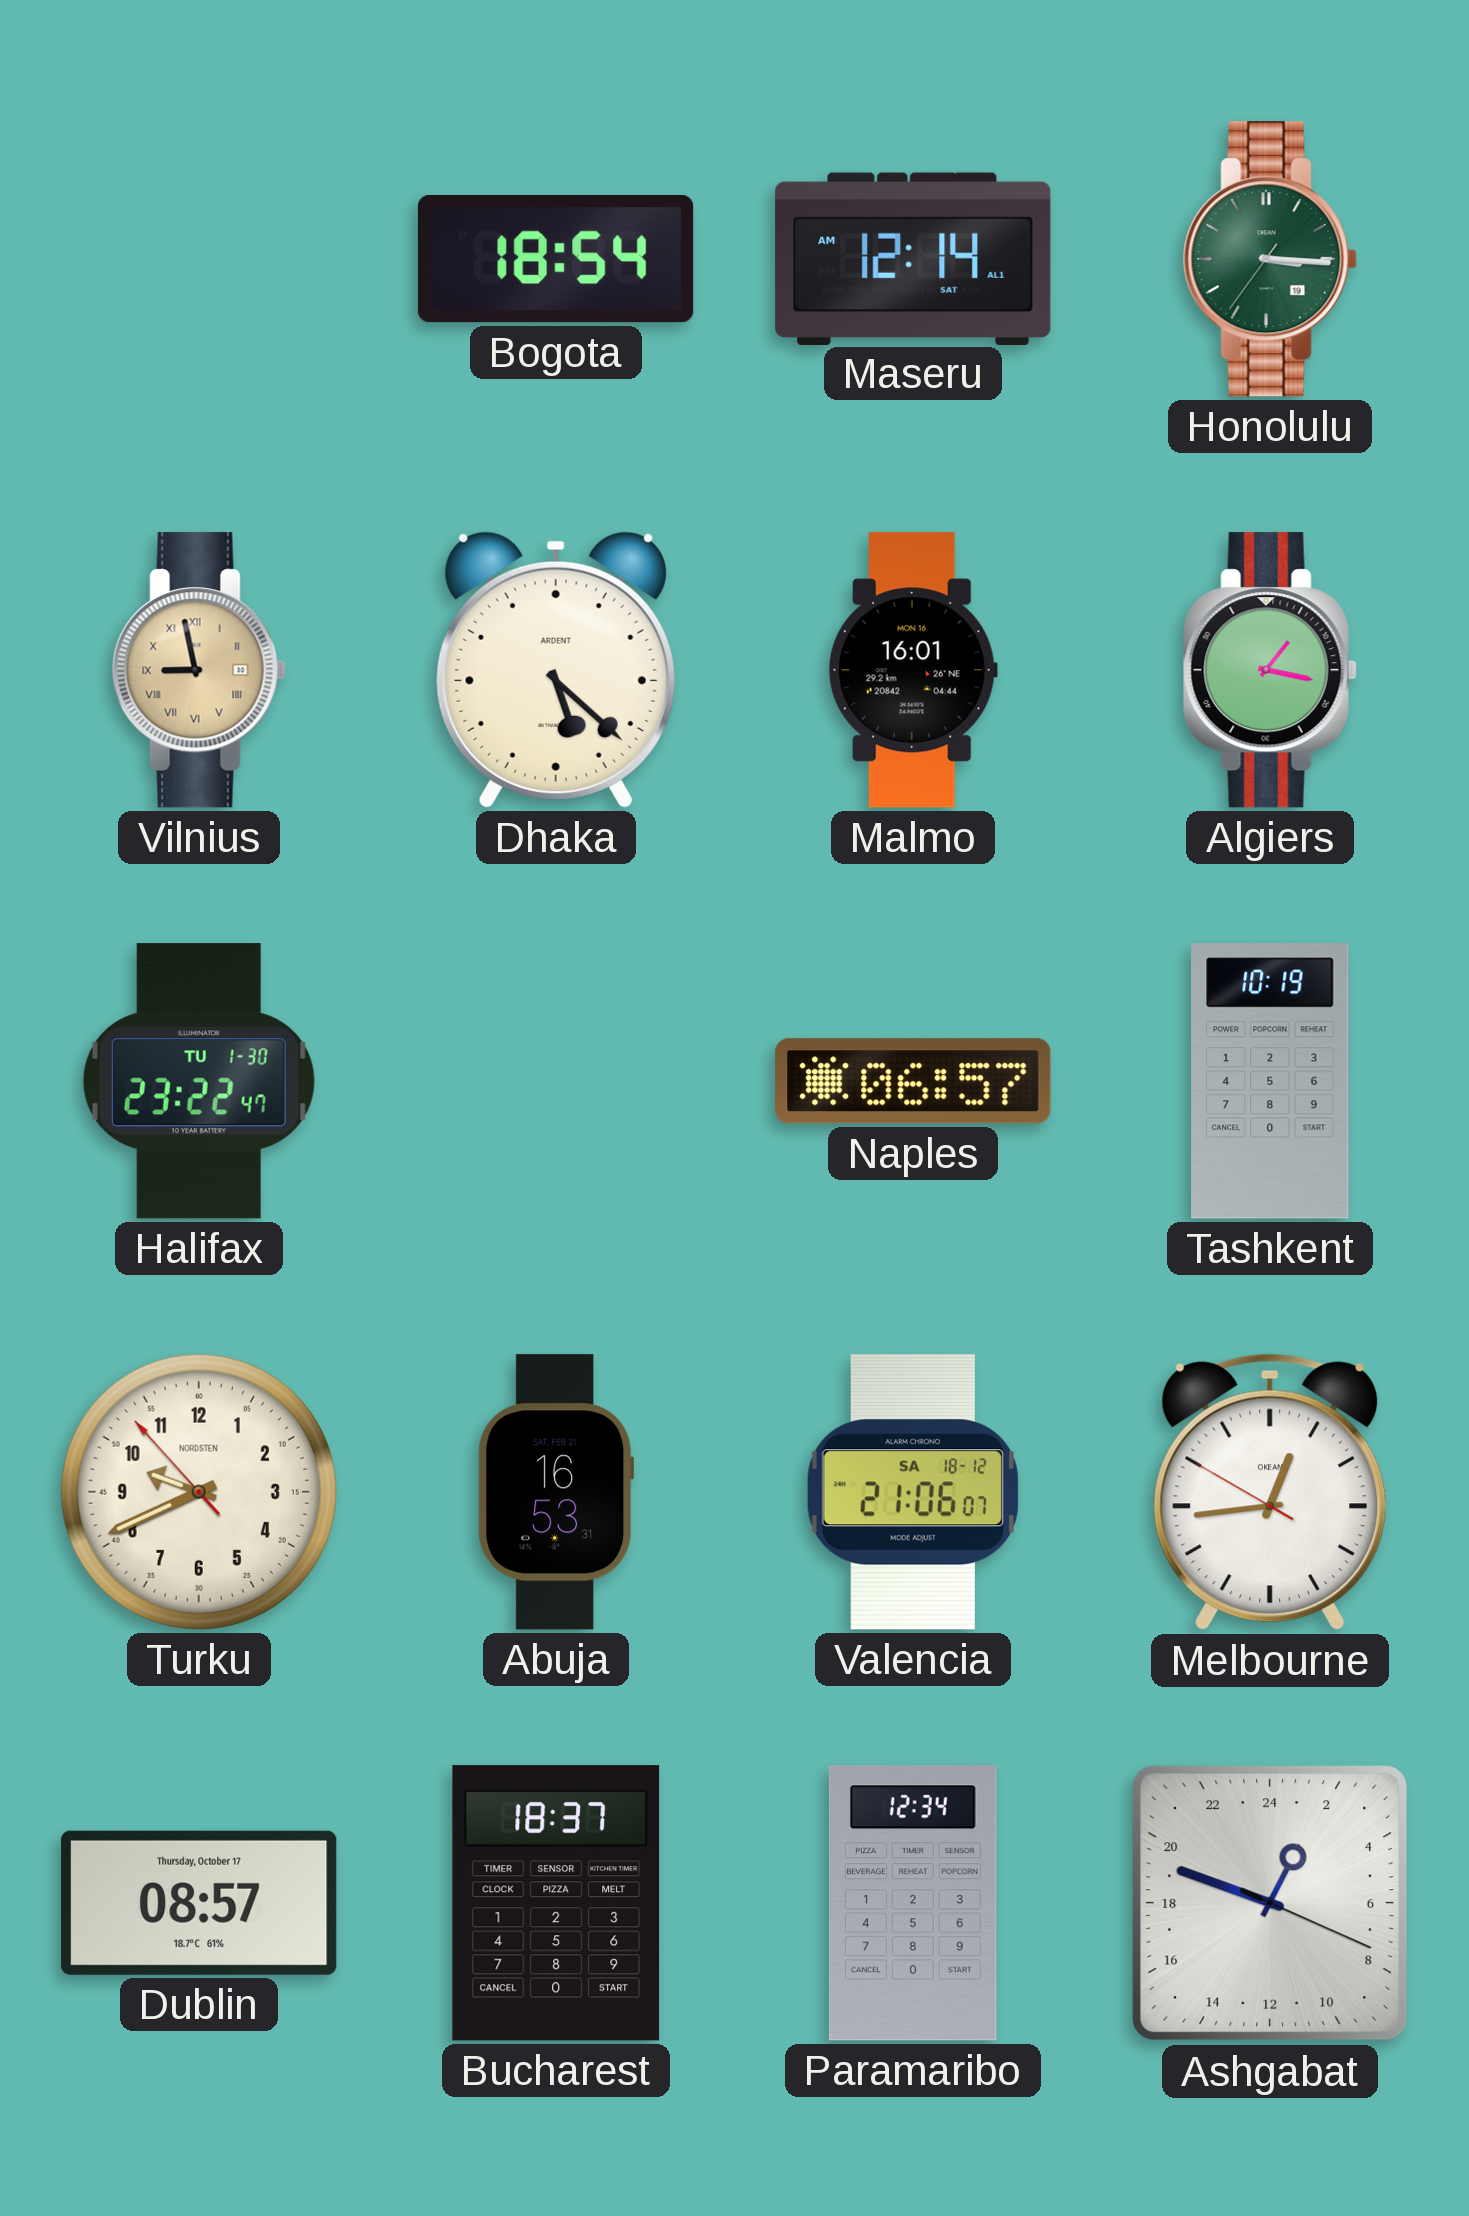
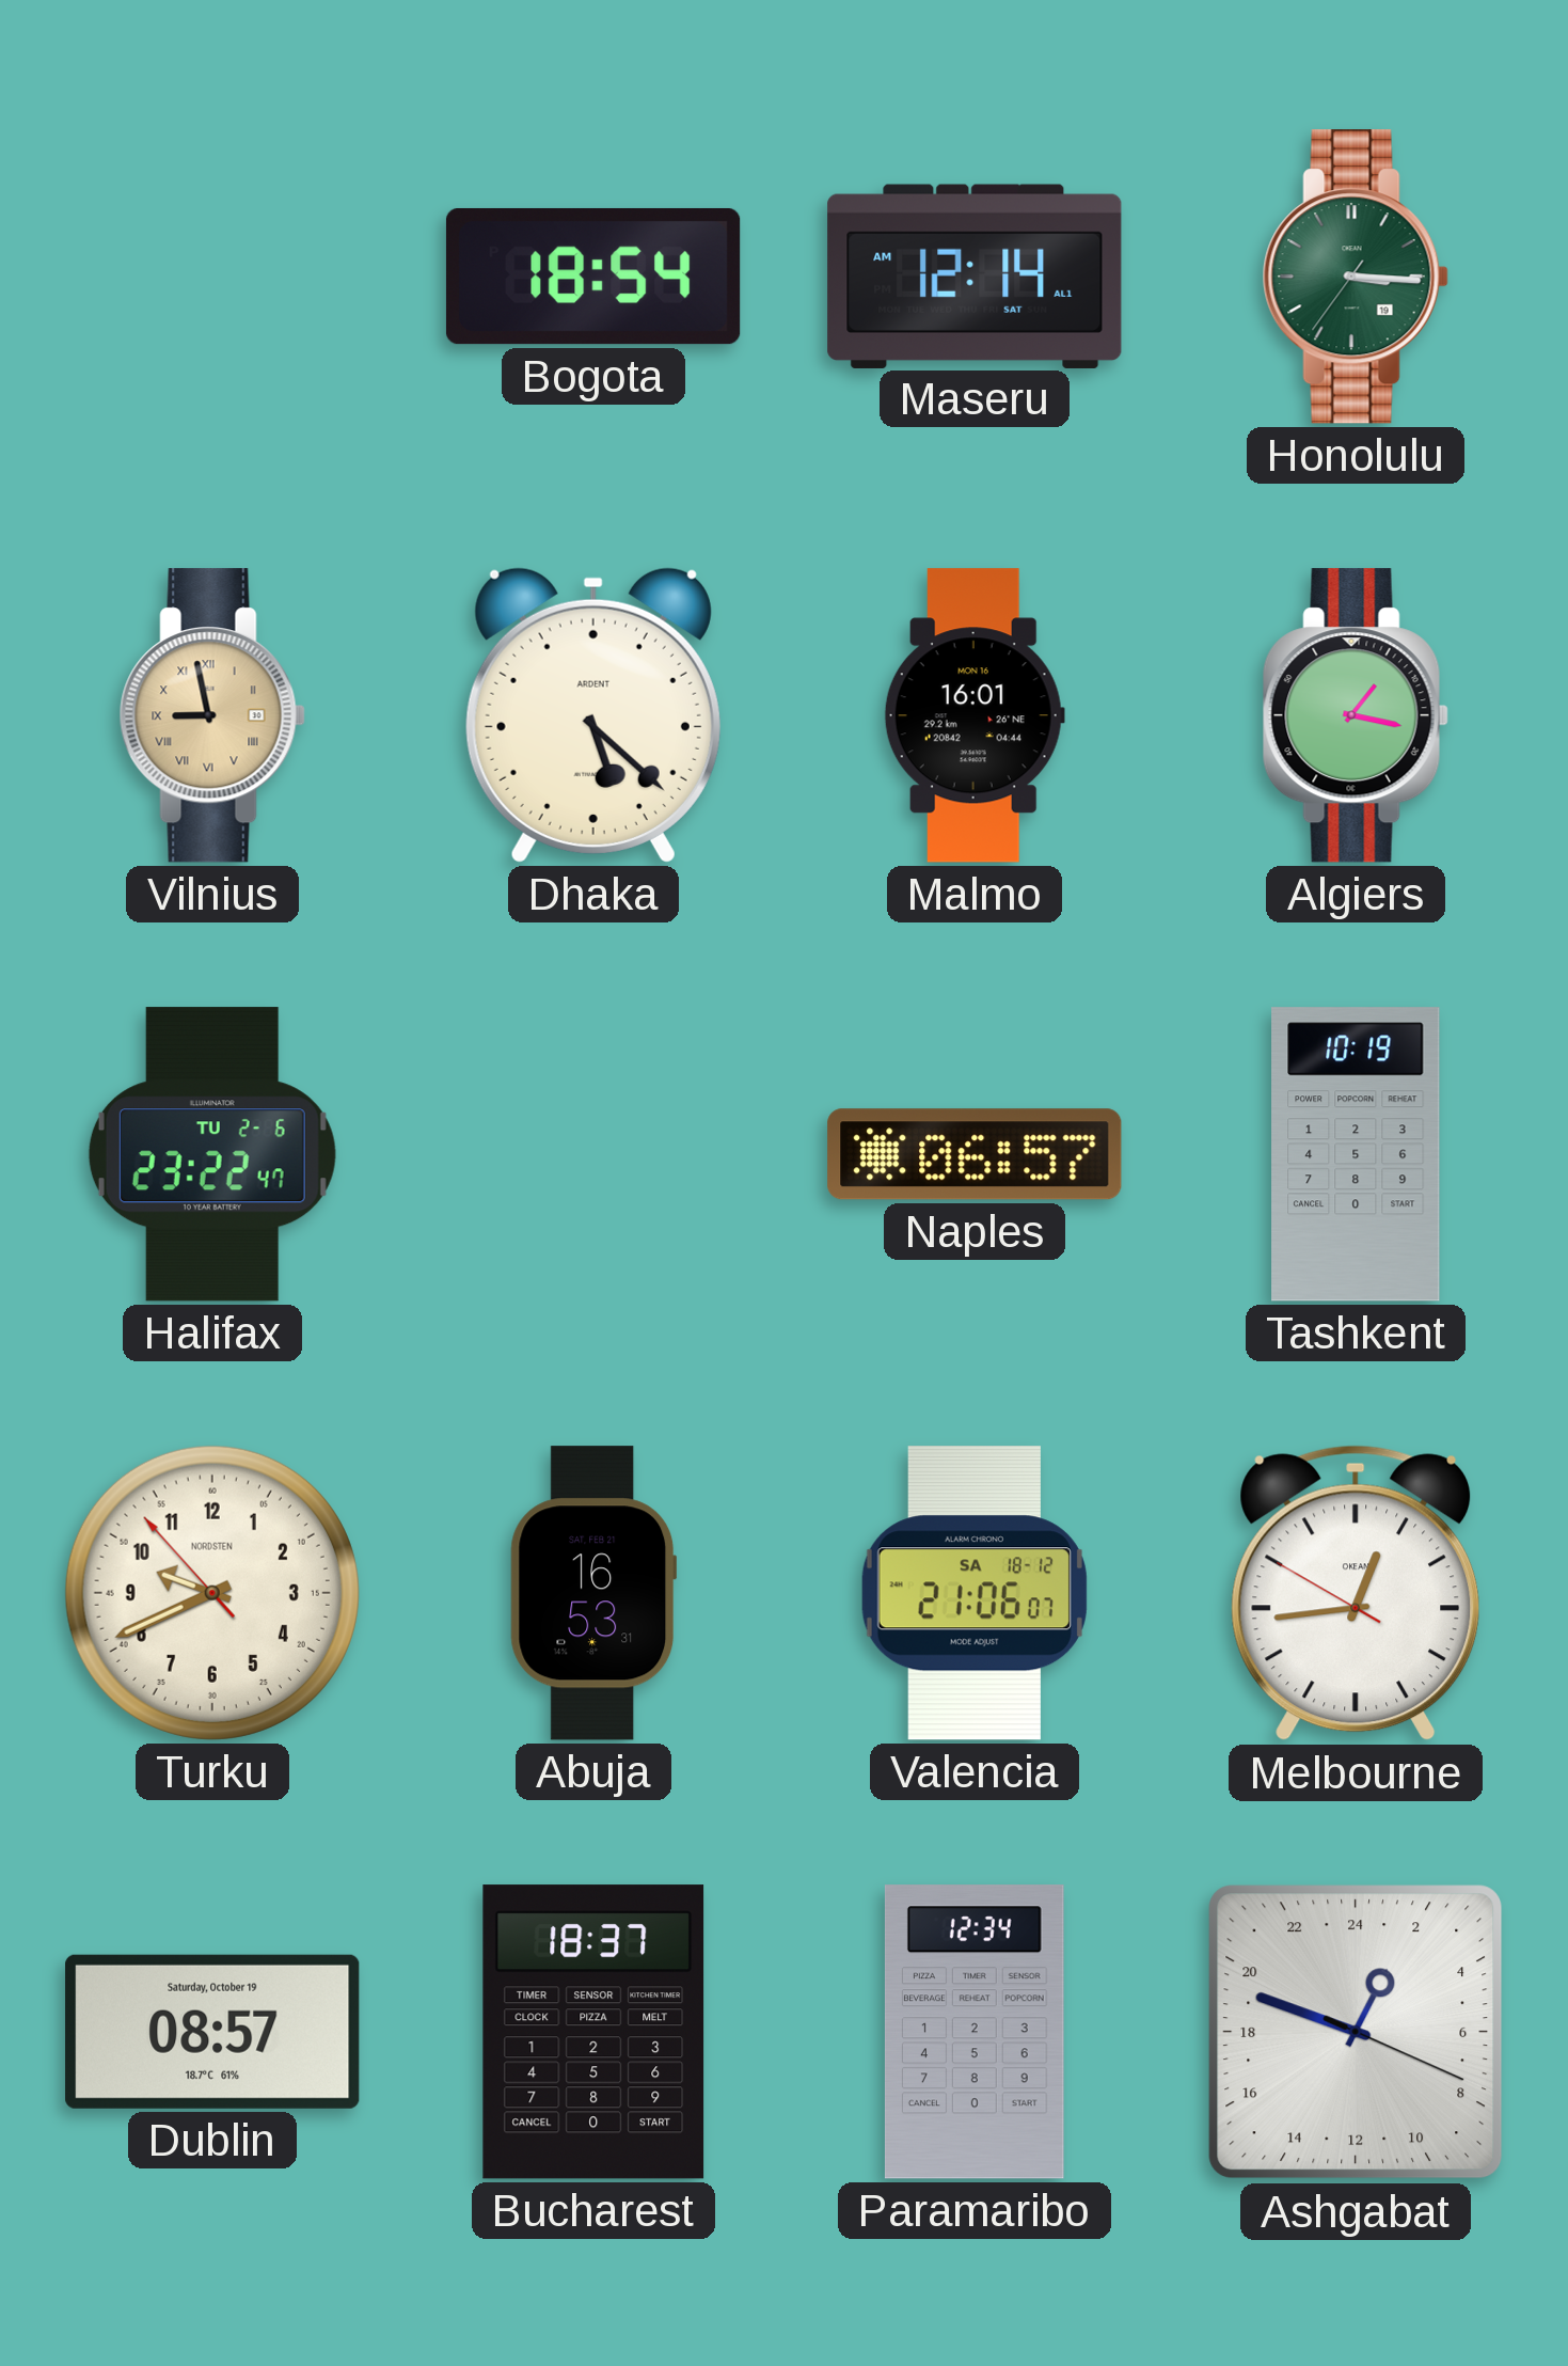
Halifax date: TU 1-30 -> TU 2-6
Dublin date: Thursday, October 17 -> Saturday, October 19
